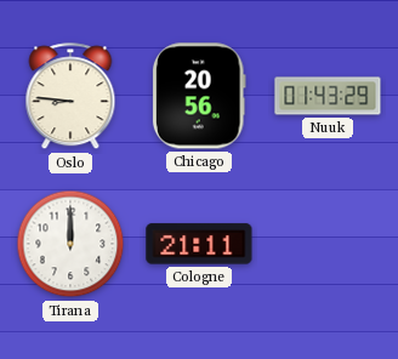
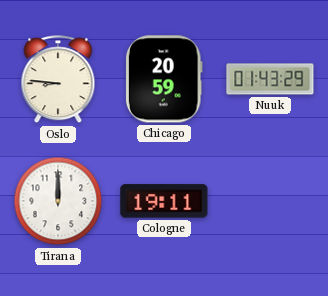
Chicago: 20:56 -> 20:59
Cologne: 21:11 -> 19:11
